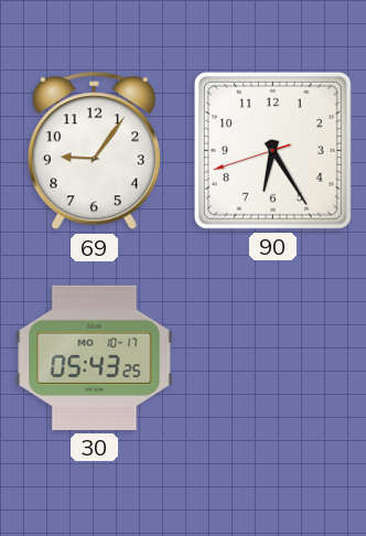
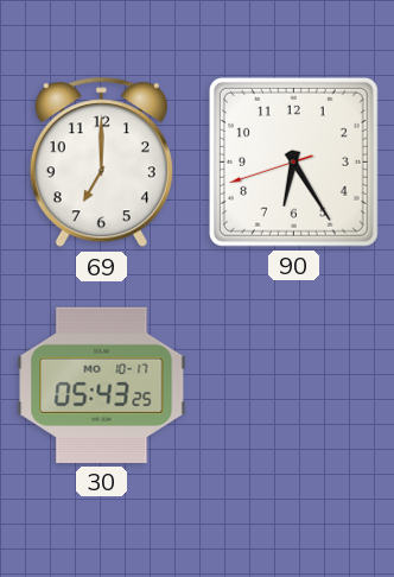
69: 9:06 -> 7:00
